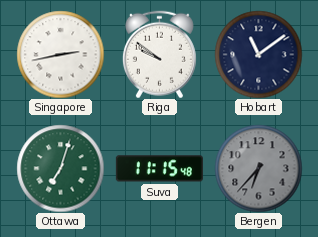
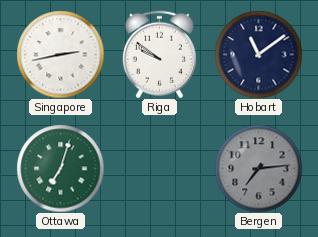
Suva: 11:15 -> none
Bergen: 6:37 -> 7:14
